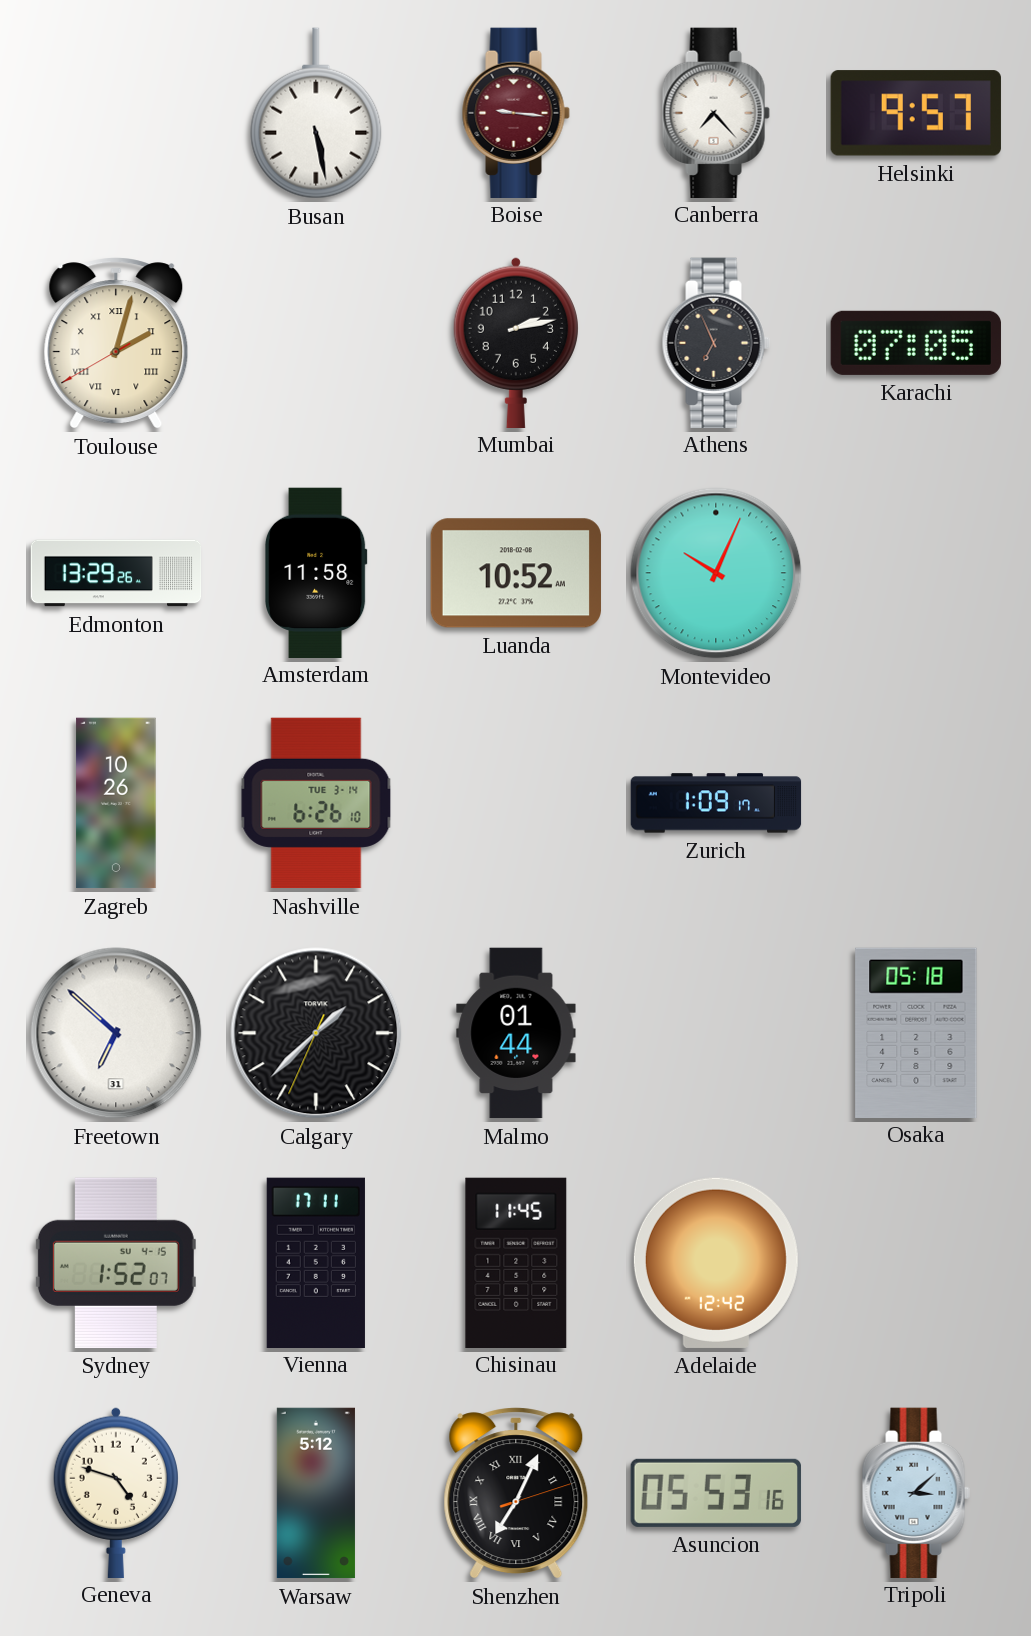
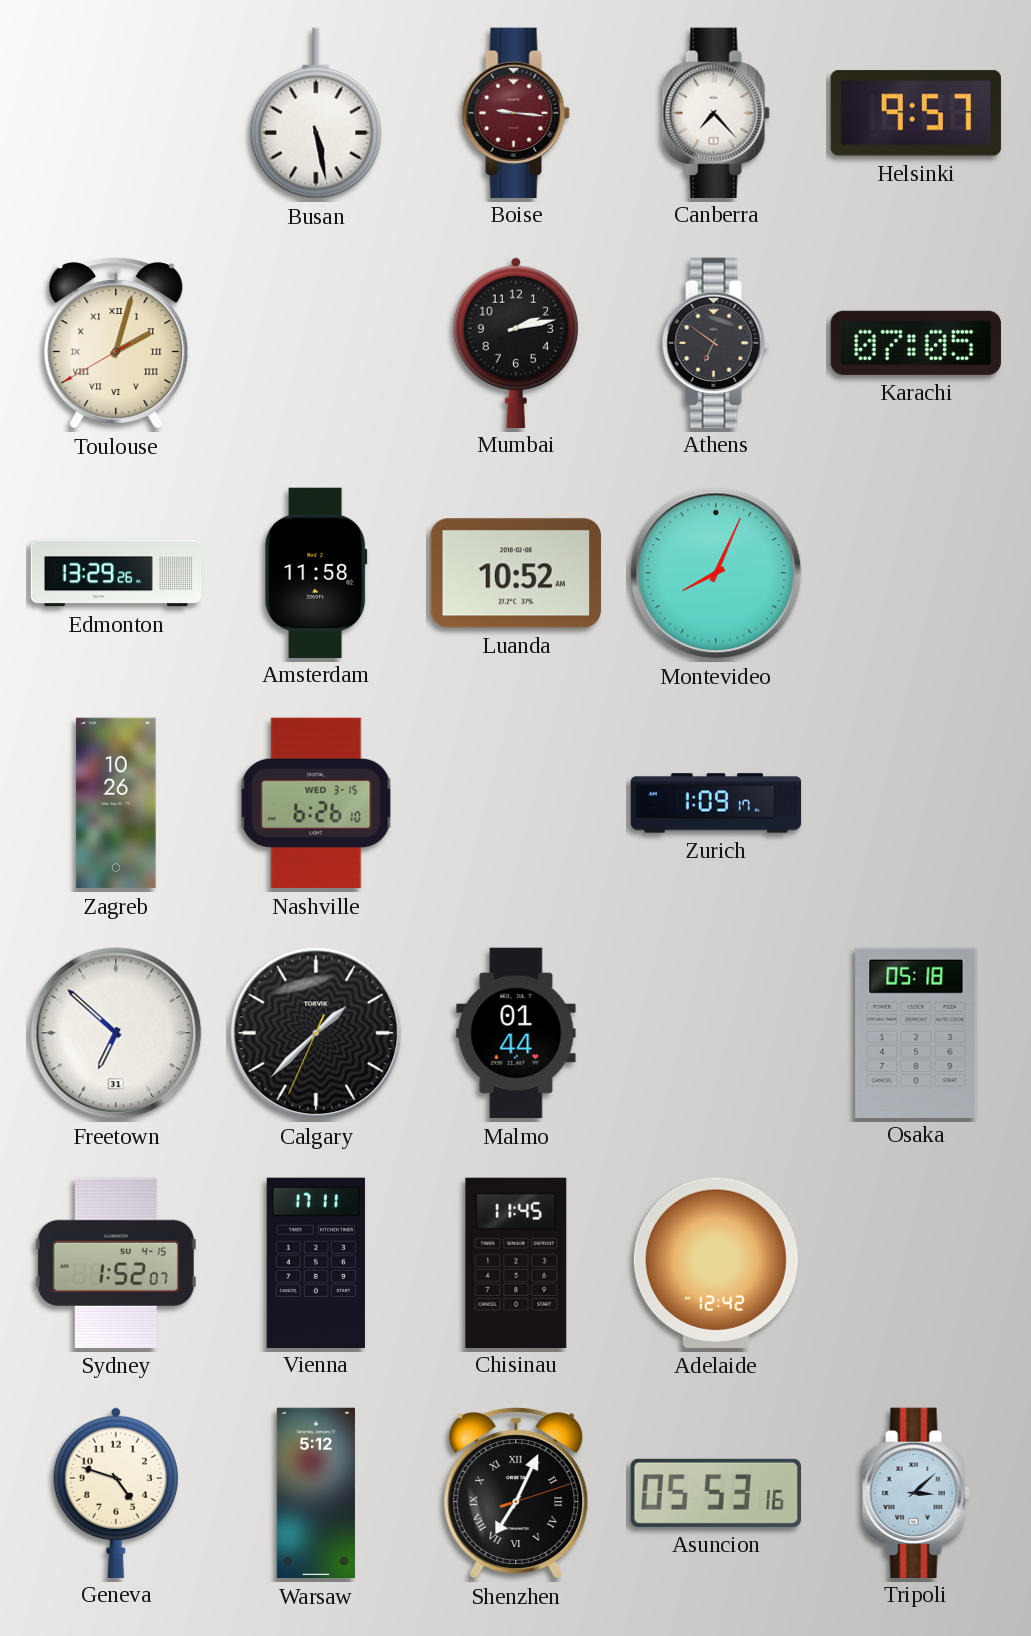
Athens: 6:56 -> 6:51
Montevideo: 10:04 -> 8:04
Nashville date: TUE 3-14 -> WED 3-15
